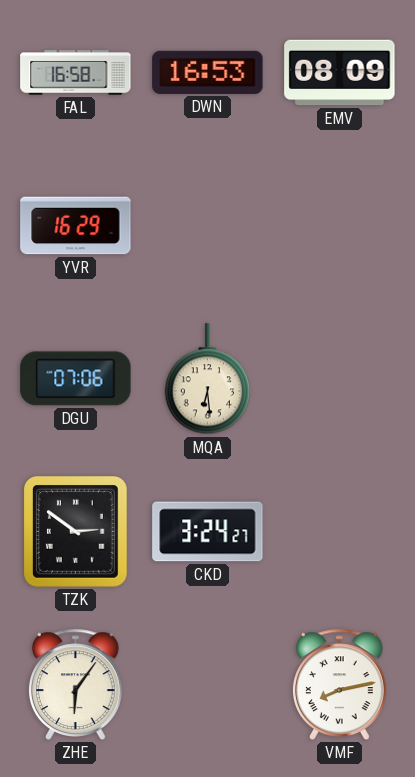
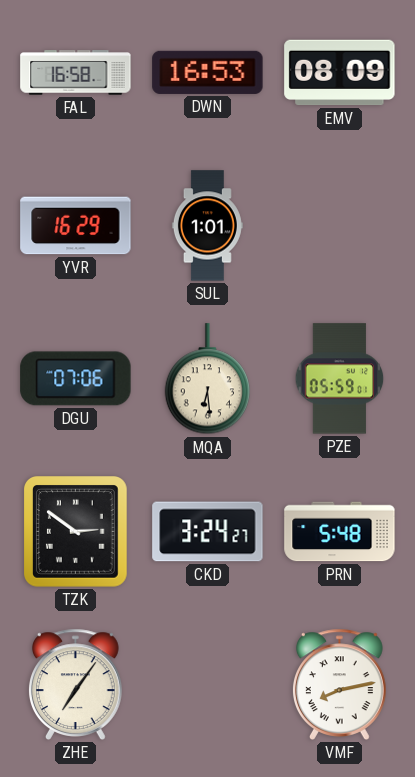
SUL: none -> 1:01
PZE: none -> 05:59
PRN: none -> 5:48
ZHE: 6:06 -> 7:06
